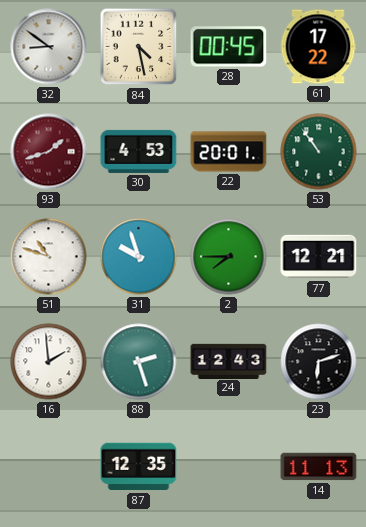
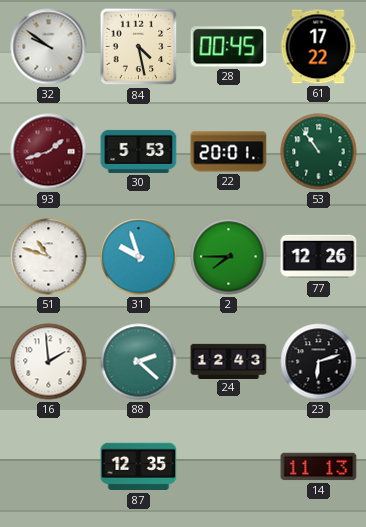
32: 8:51 -> 9:51
30: 4:53 -> 5:53
77: 12:21 -> 12:26
88: 2:27 -> 2:22
